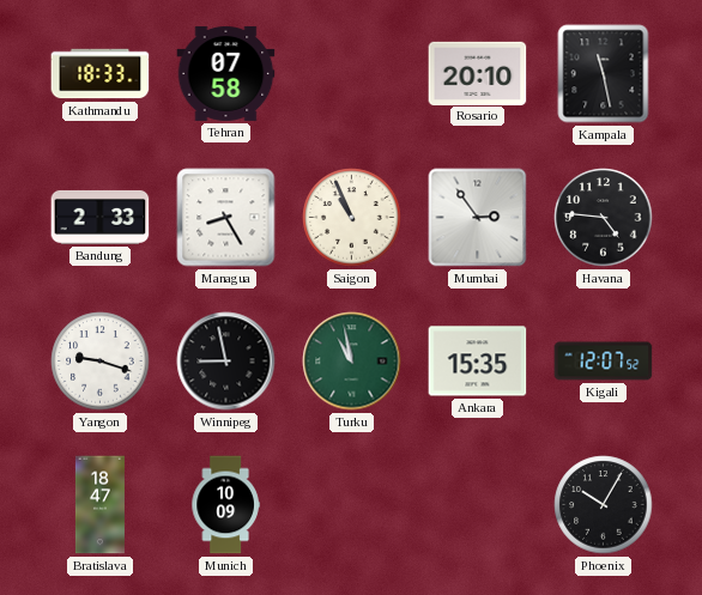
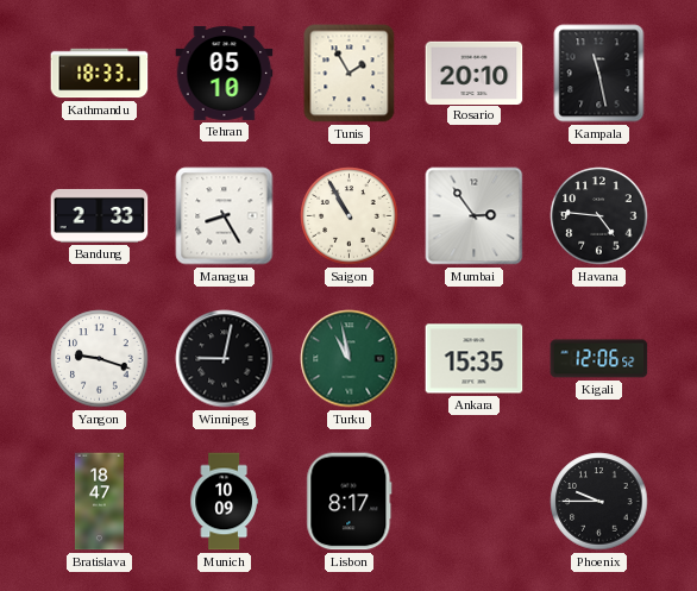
Tehran: 07:58 -> 05:10
Tunis: none -> 1:55
Saigon: 10:56 -> 10:55
Winnipeg: 8:58 -> 9:02
Kigali: 12:07 -> 12:06
Lisbon: none -> 8:17
Phoenix: 10:05 -> 9:45
